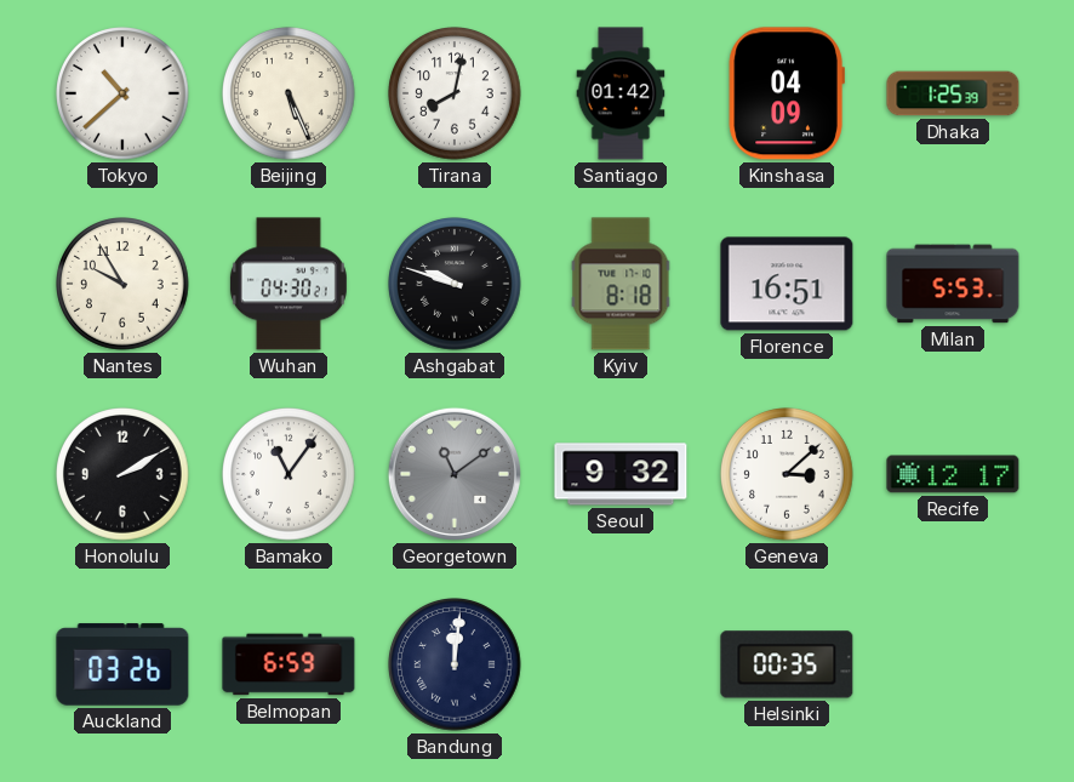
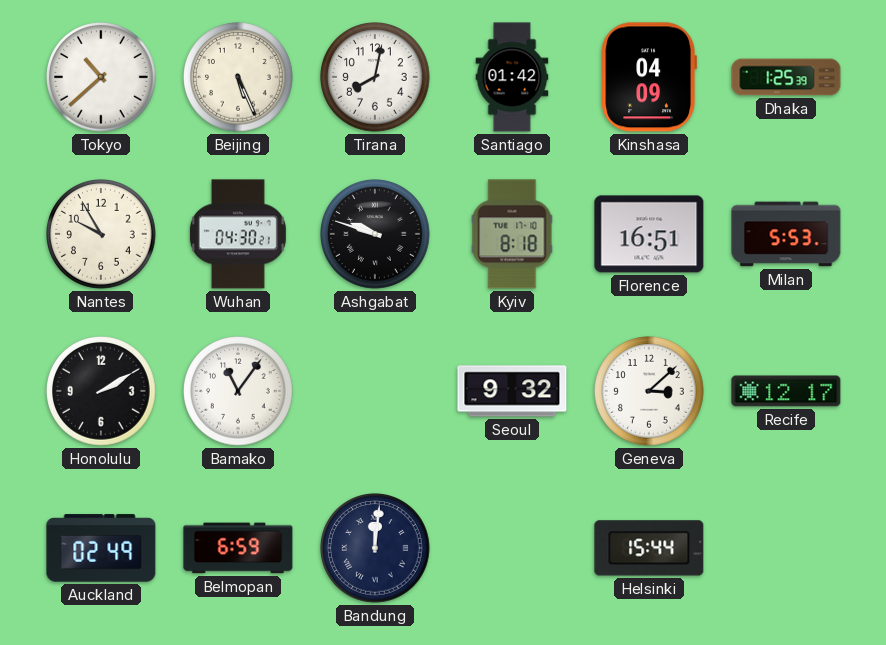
Georgetown: 11:09 -> none
Auckland: 03:26 -> 02:49
Helsinki: 00:35 -> 15:44
